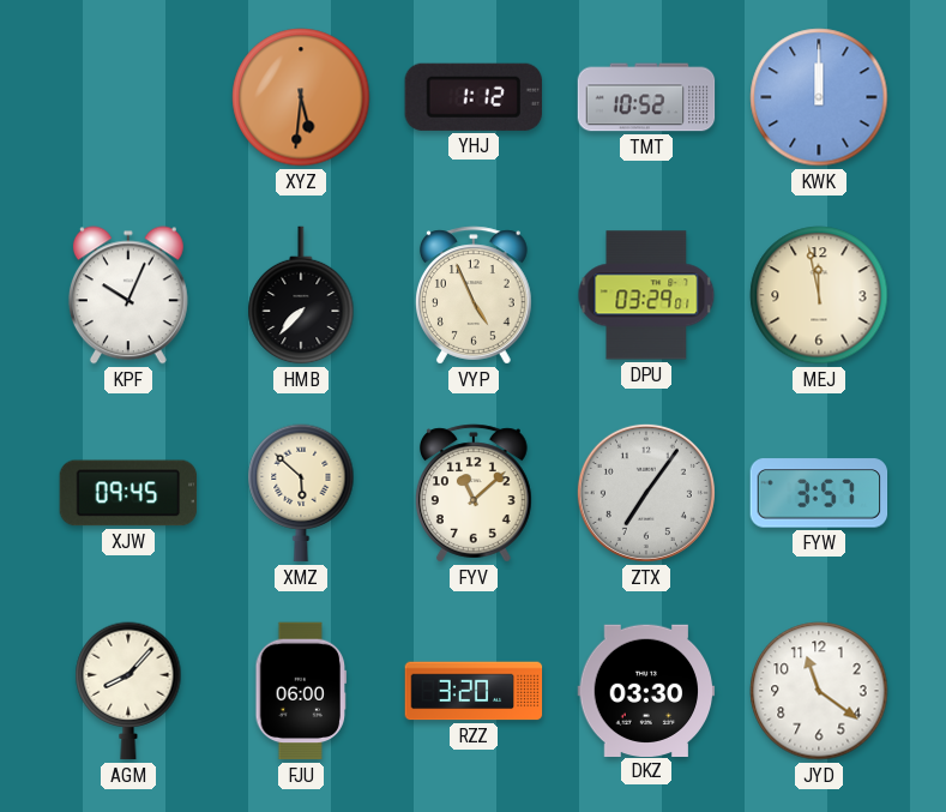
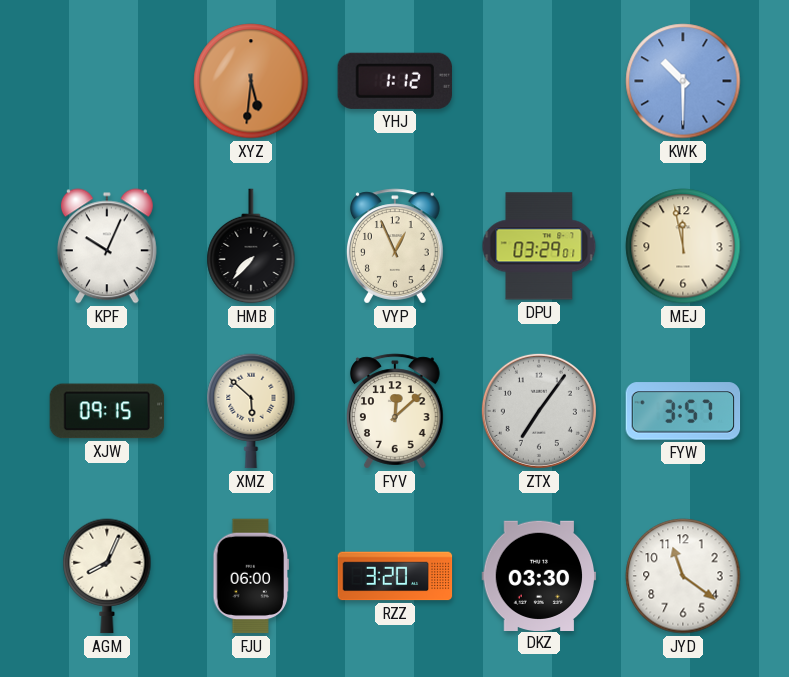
TMT: 10:52 -> none
KWK: 12:00 -> 10:30
VYP: 4:56 -> 12:56
XJW: 09:45 -> 09:15
FYV: 11:08 -> 12:08
AGM: 8:07 -> 8:04
